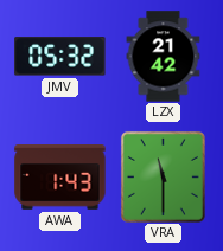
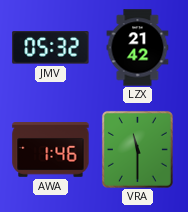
AWA: 1:43 -> 1:46
